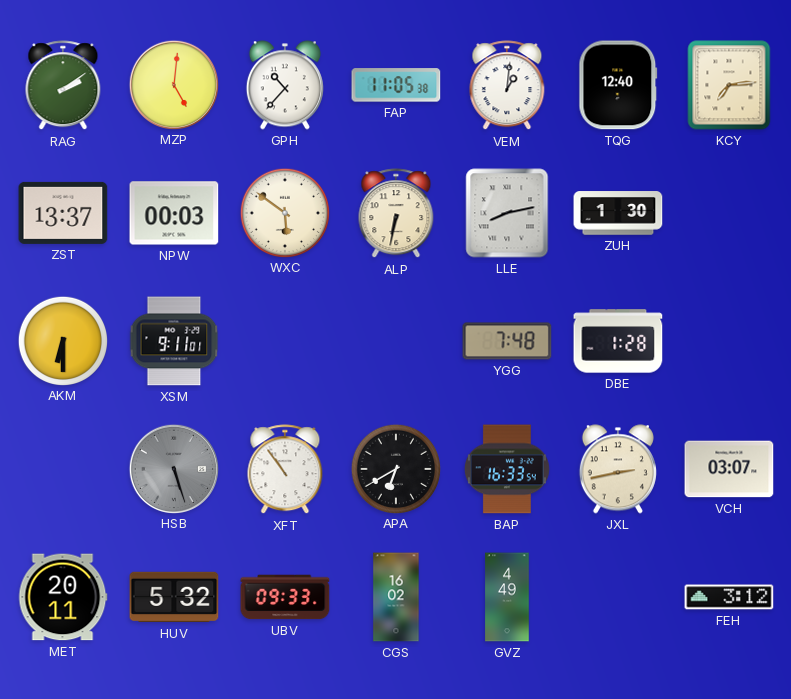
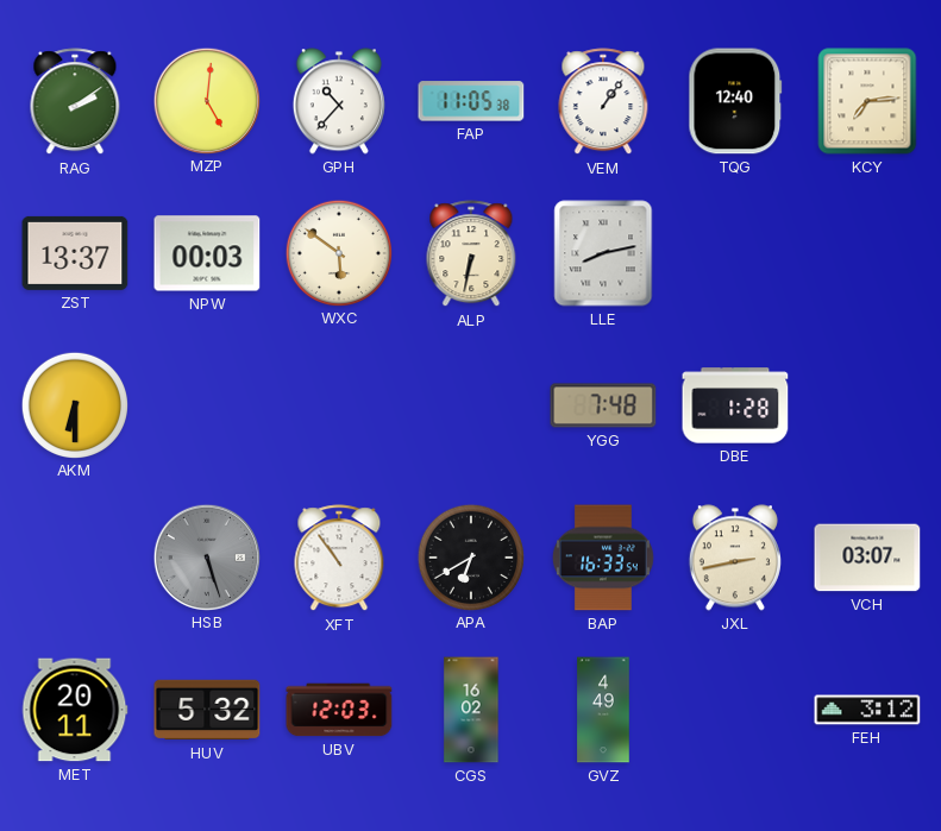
VEM: 1:01 -> 1:06
ZUH: 1:30 -> none
XSM: 9:11 -> none
UBV: 09:33 -> 12:03
